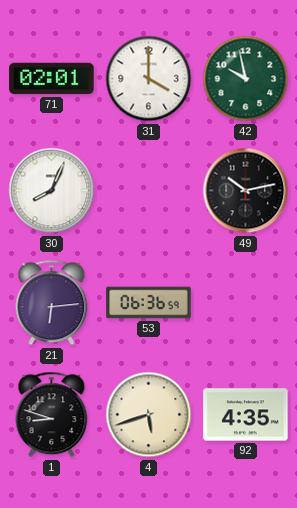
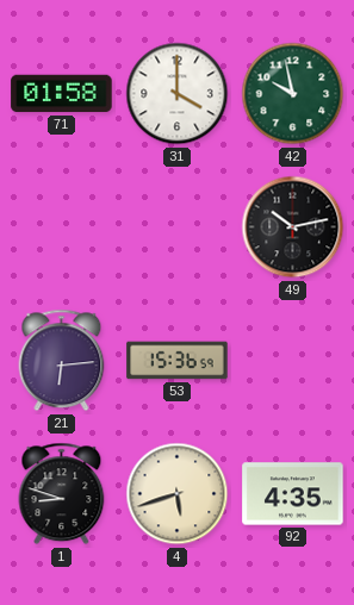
71: 02:01 -> 01:58
30: 8:04 -> none
53: 06:36 -> 15:36
